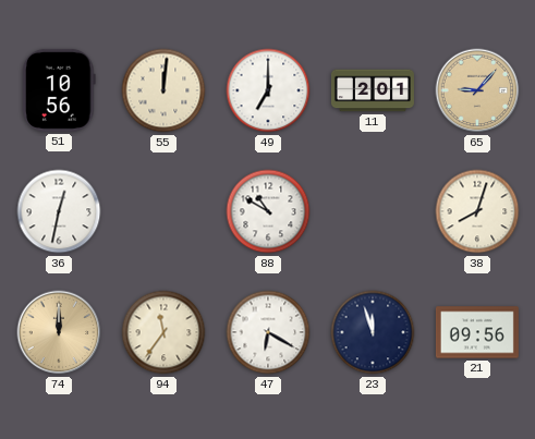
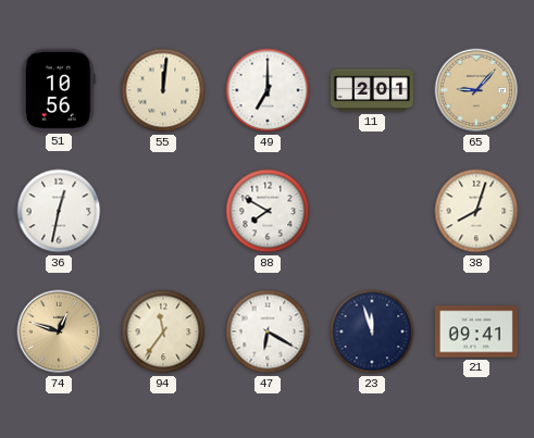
88: 10:50 -> 7:50
74: 12:00 -> 12:48
21: 09:56 -> 09:41
